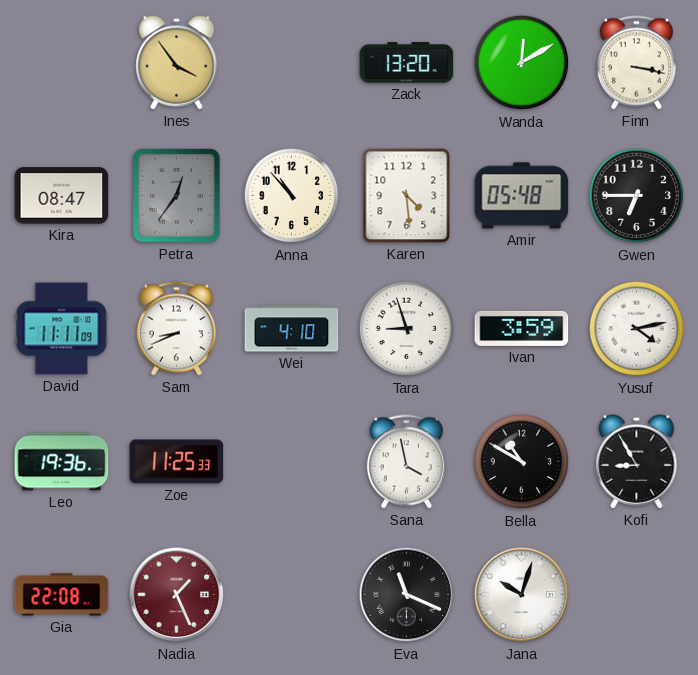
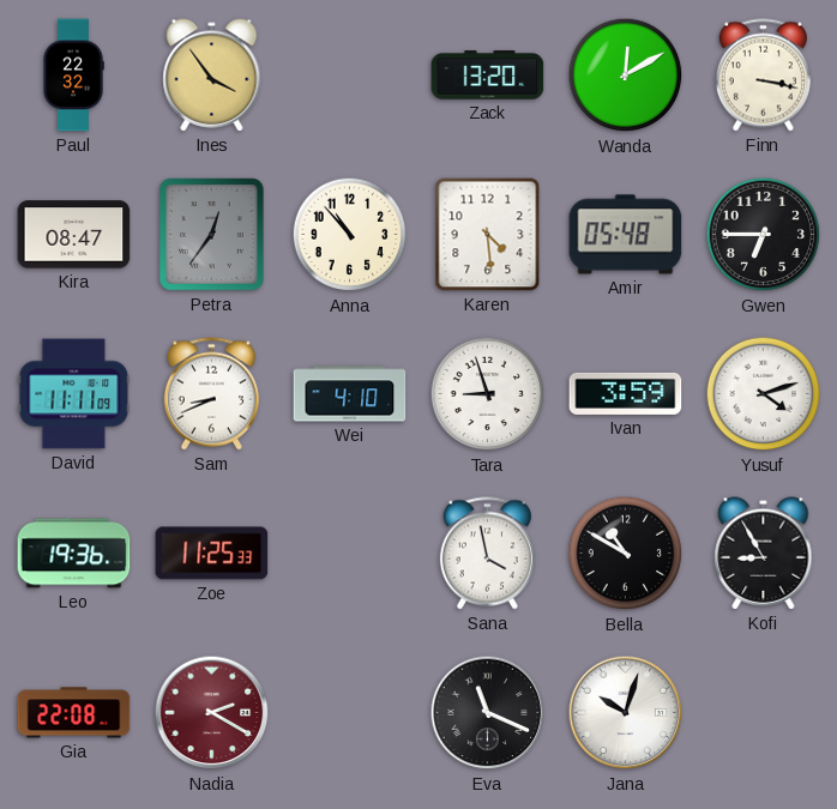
Paul: none -> 22:32
Yusuf: 4:13 -> 4:12
Nadia: 1:26 -> 2:20
